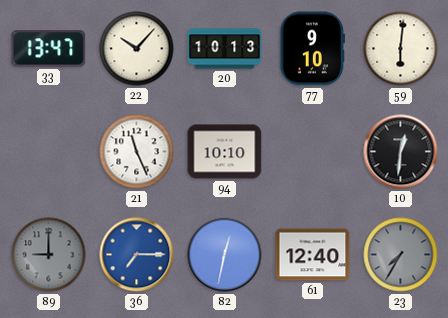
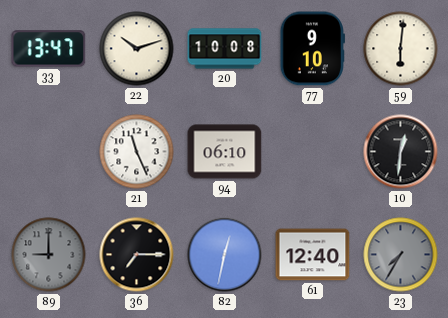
22: 10:07 -> 10:12
20: 10:13 -> 10:08
94: 10:10 -> 06:10
36 dial: blue -> black
